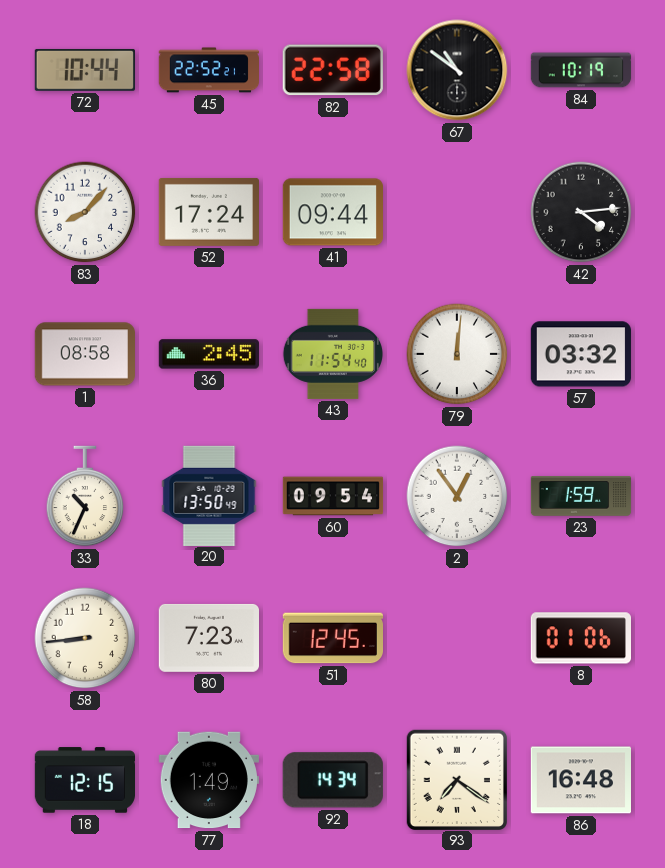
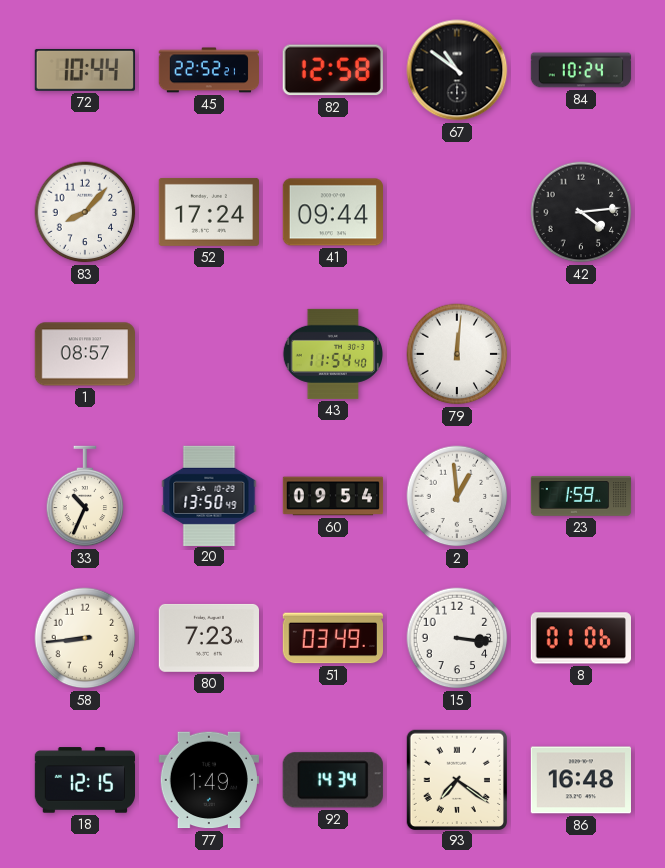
82: 22:58 -> 12:58
84: 10:19 -> 10:24
1: 08:58 -> 08:57
36: 2:45 -> none
57: 03:32 -> none
2: 12:54 -> 12:59
51: 12:45 -> 03:49
15: none -> 3:16
